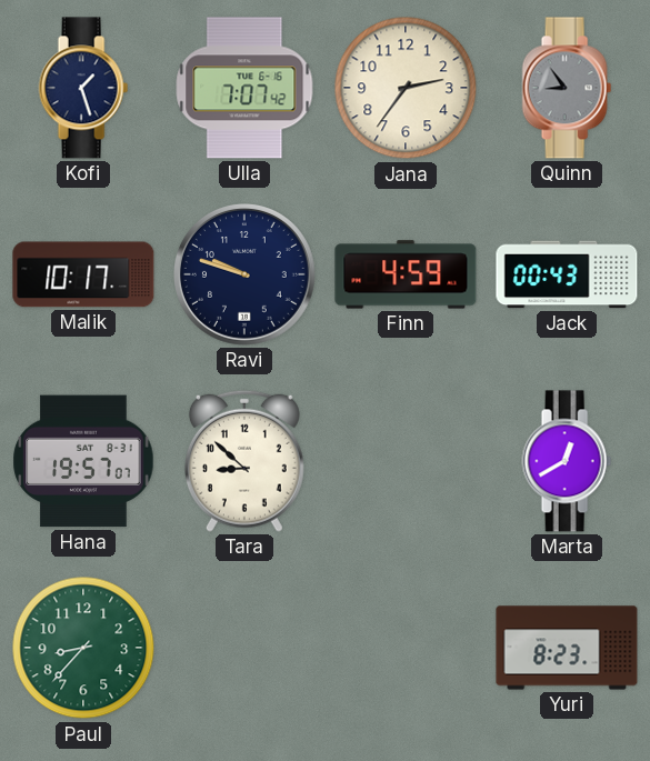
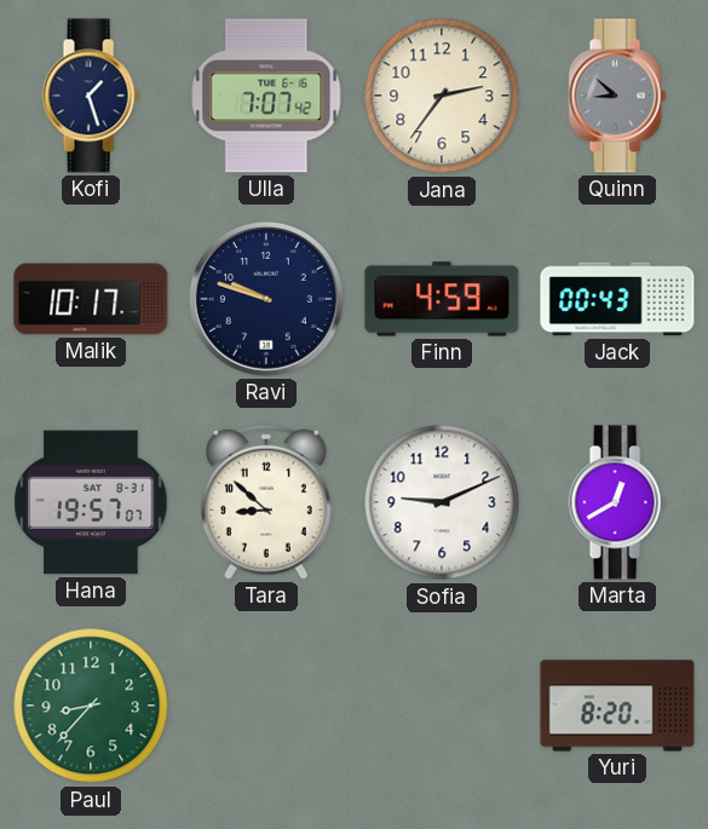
Quinn: 8:54 -> 8:52
Sofia: none -> 9:11
Yuri: 8:23 -> 8:20
